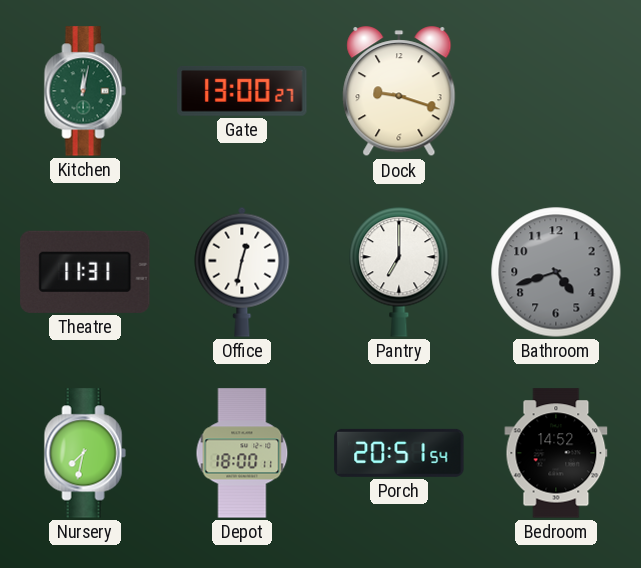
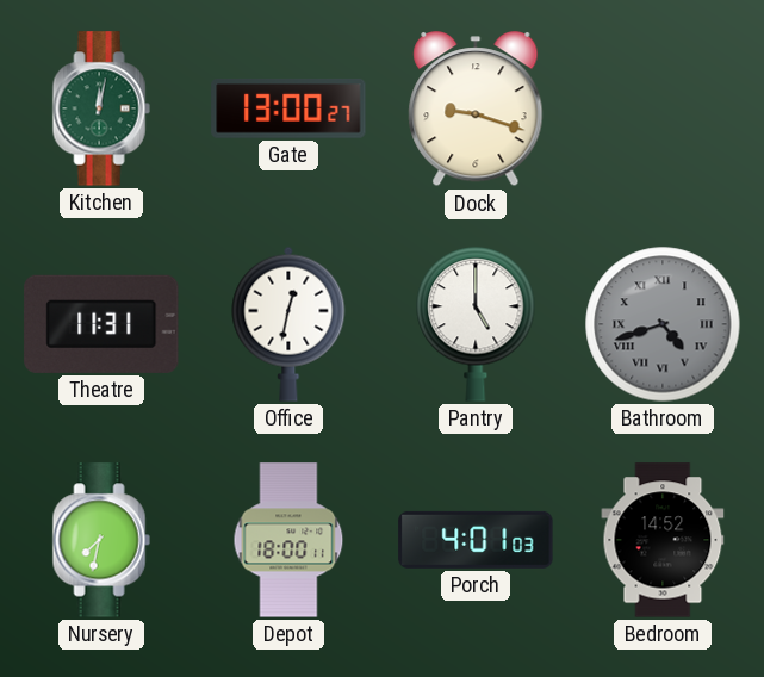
Pantry: 7:00 -> 5:00
Bathroom numerals: Arabic -> Roman
Porch: 20:51 -> 4:01
